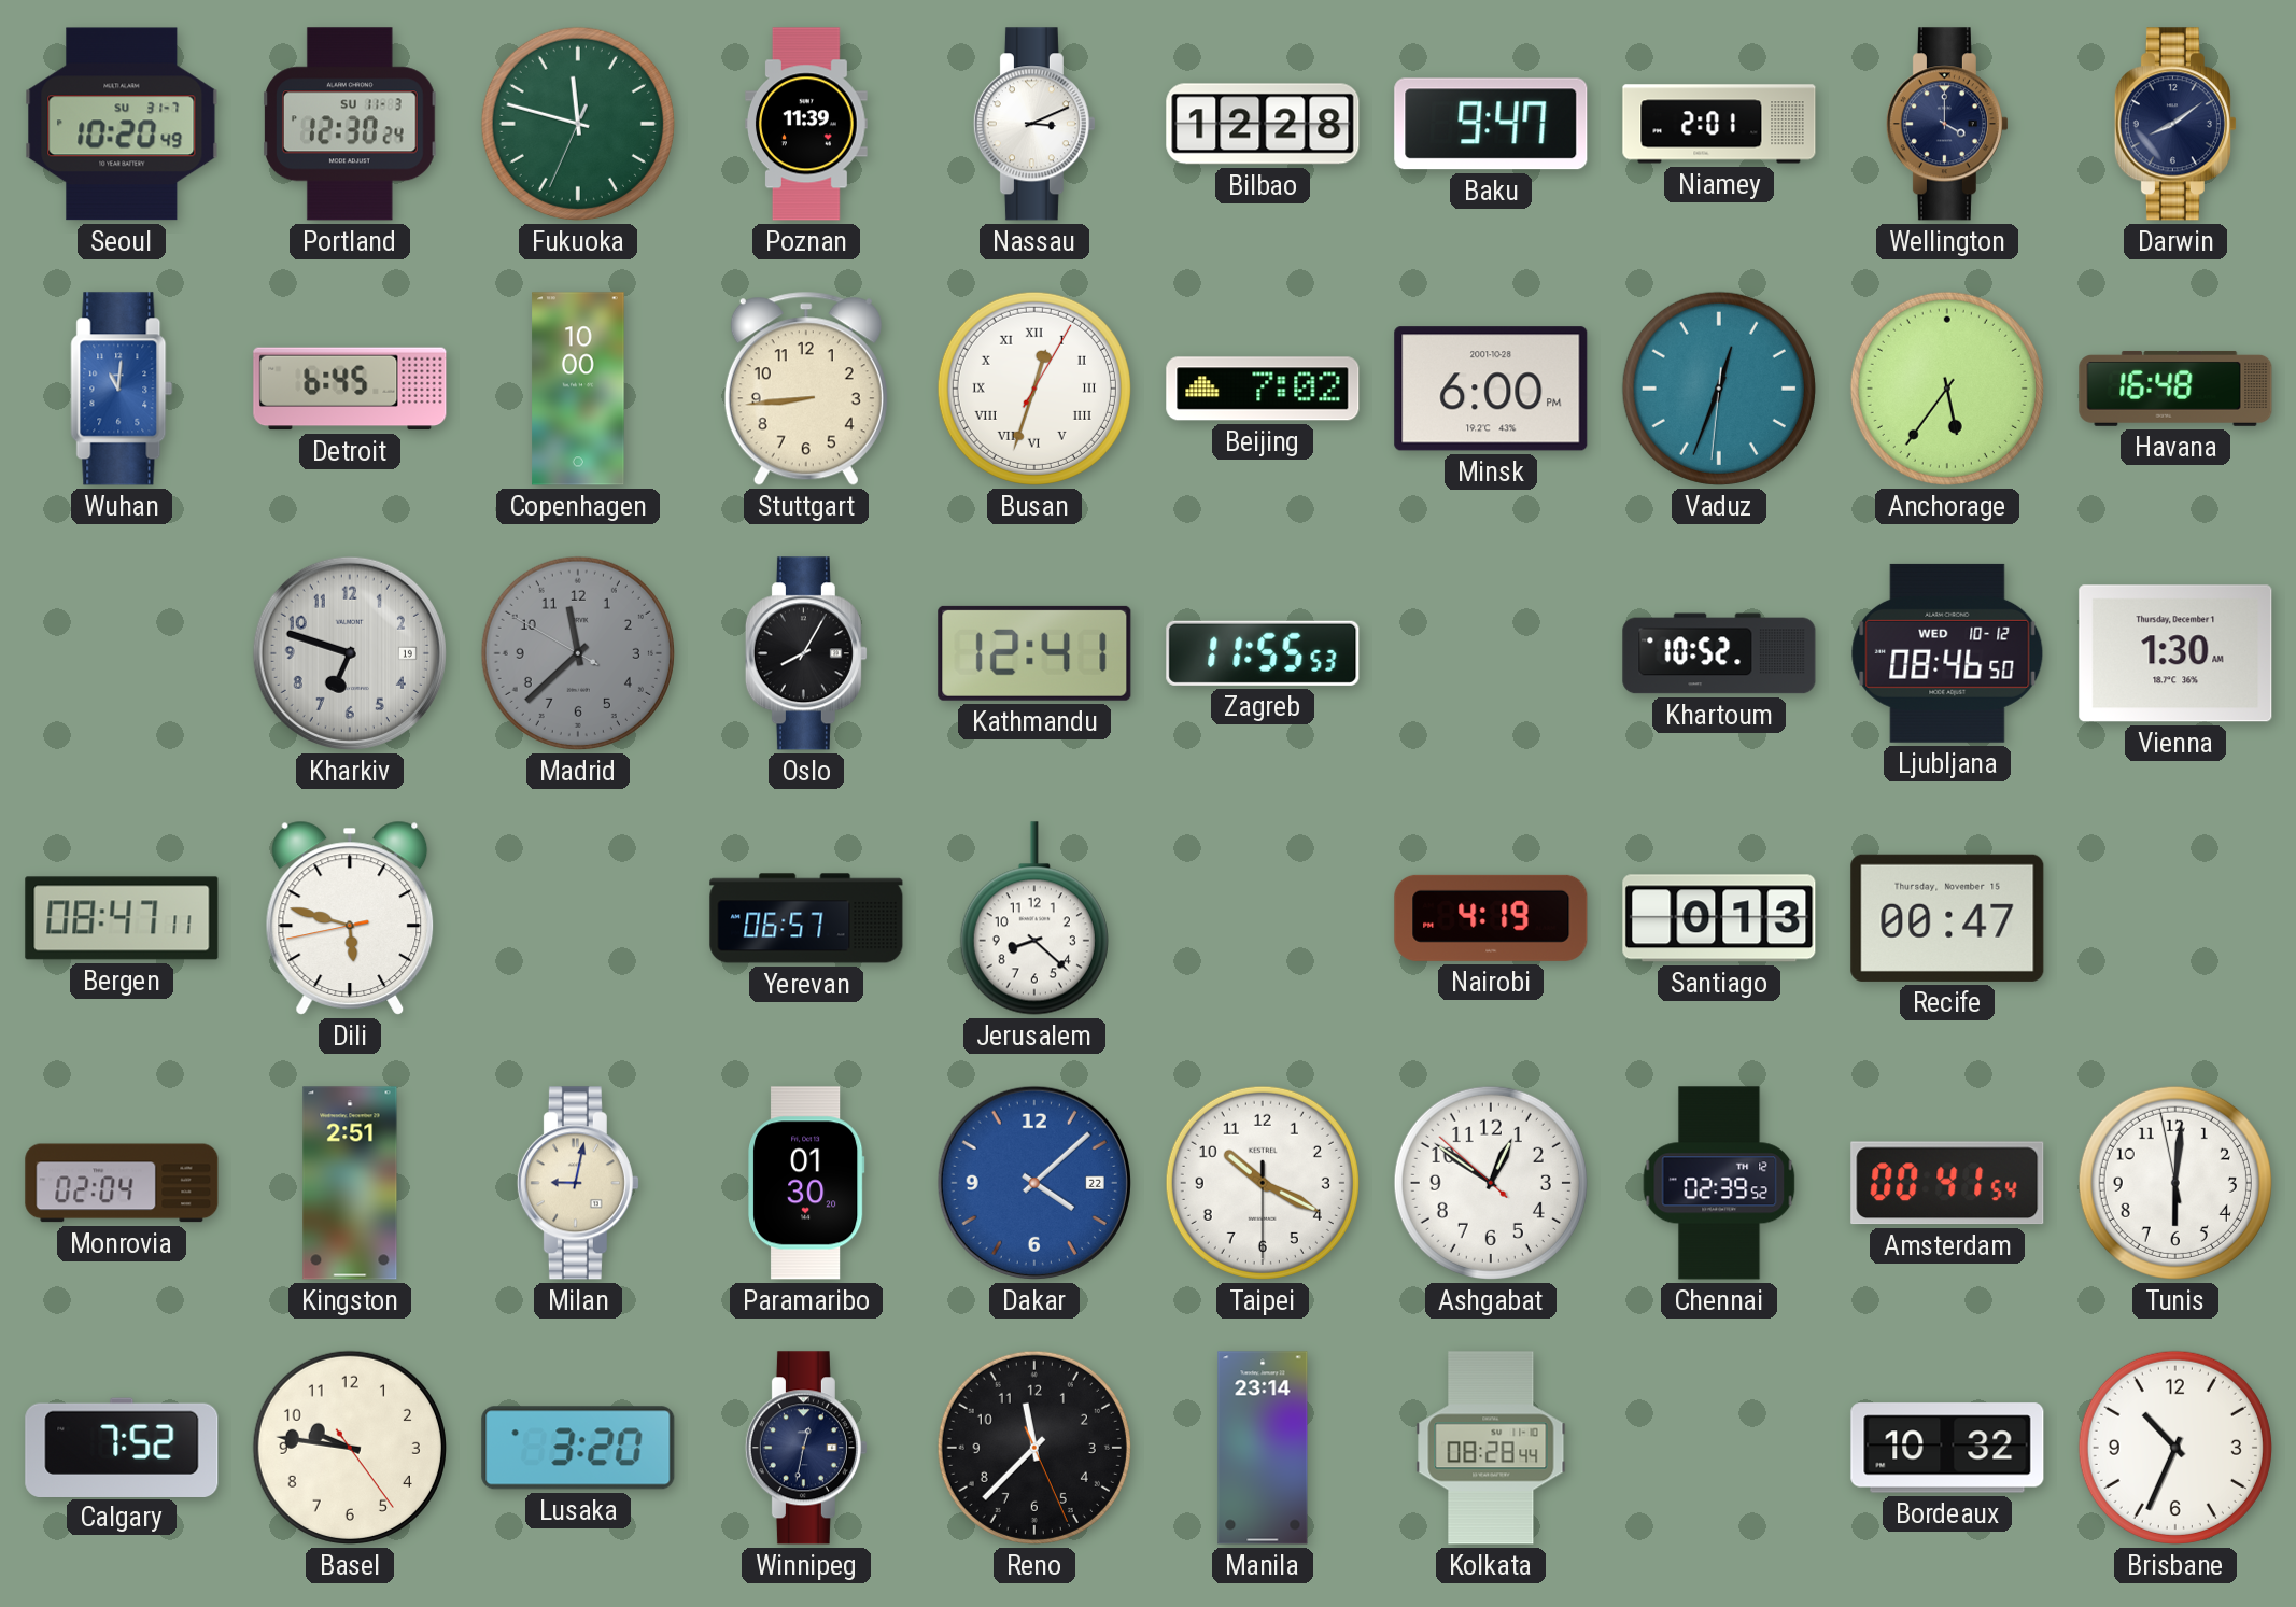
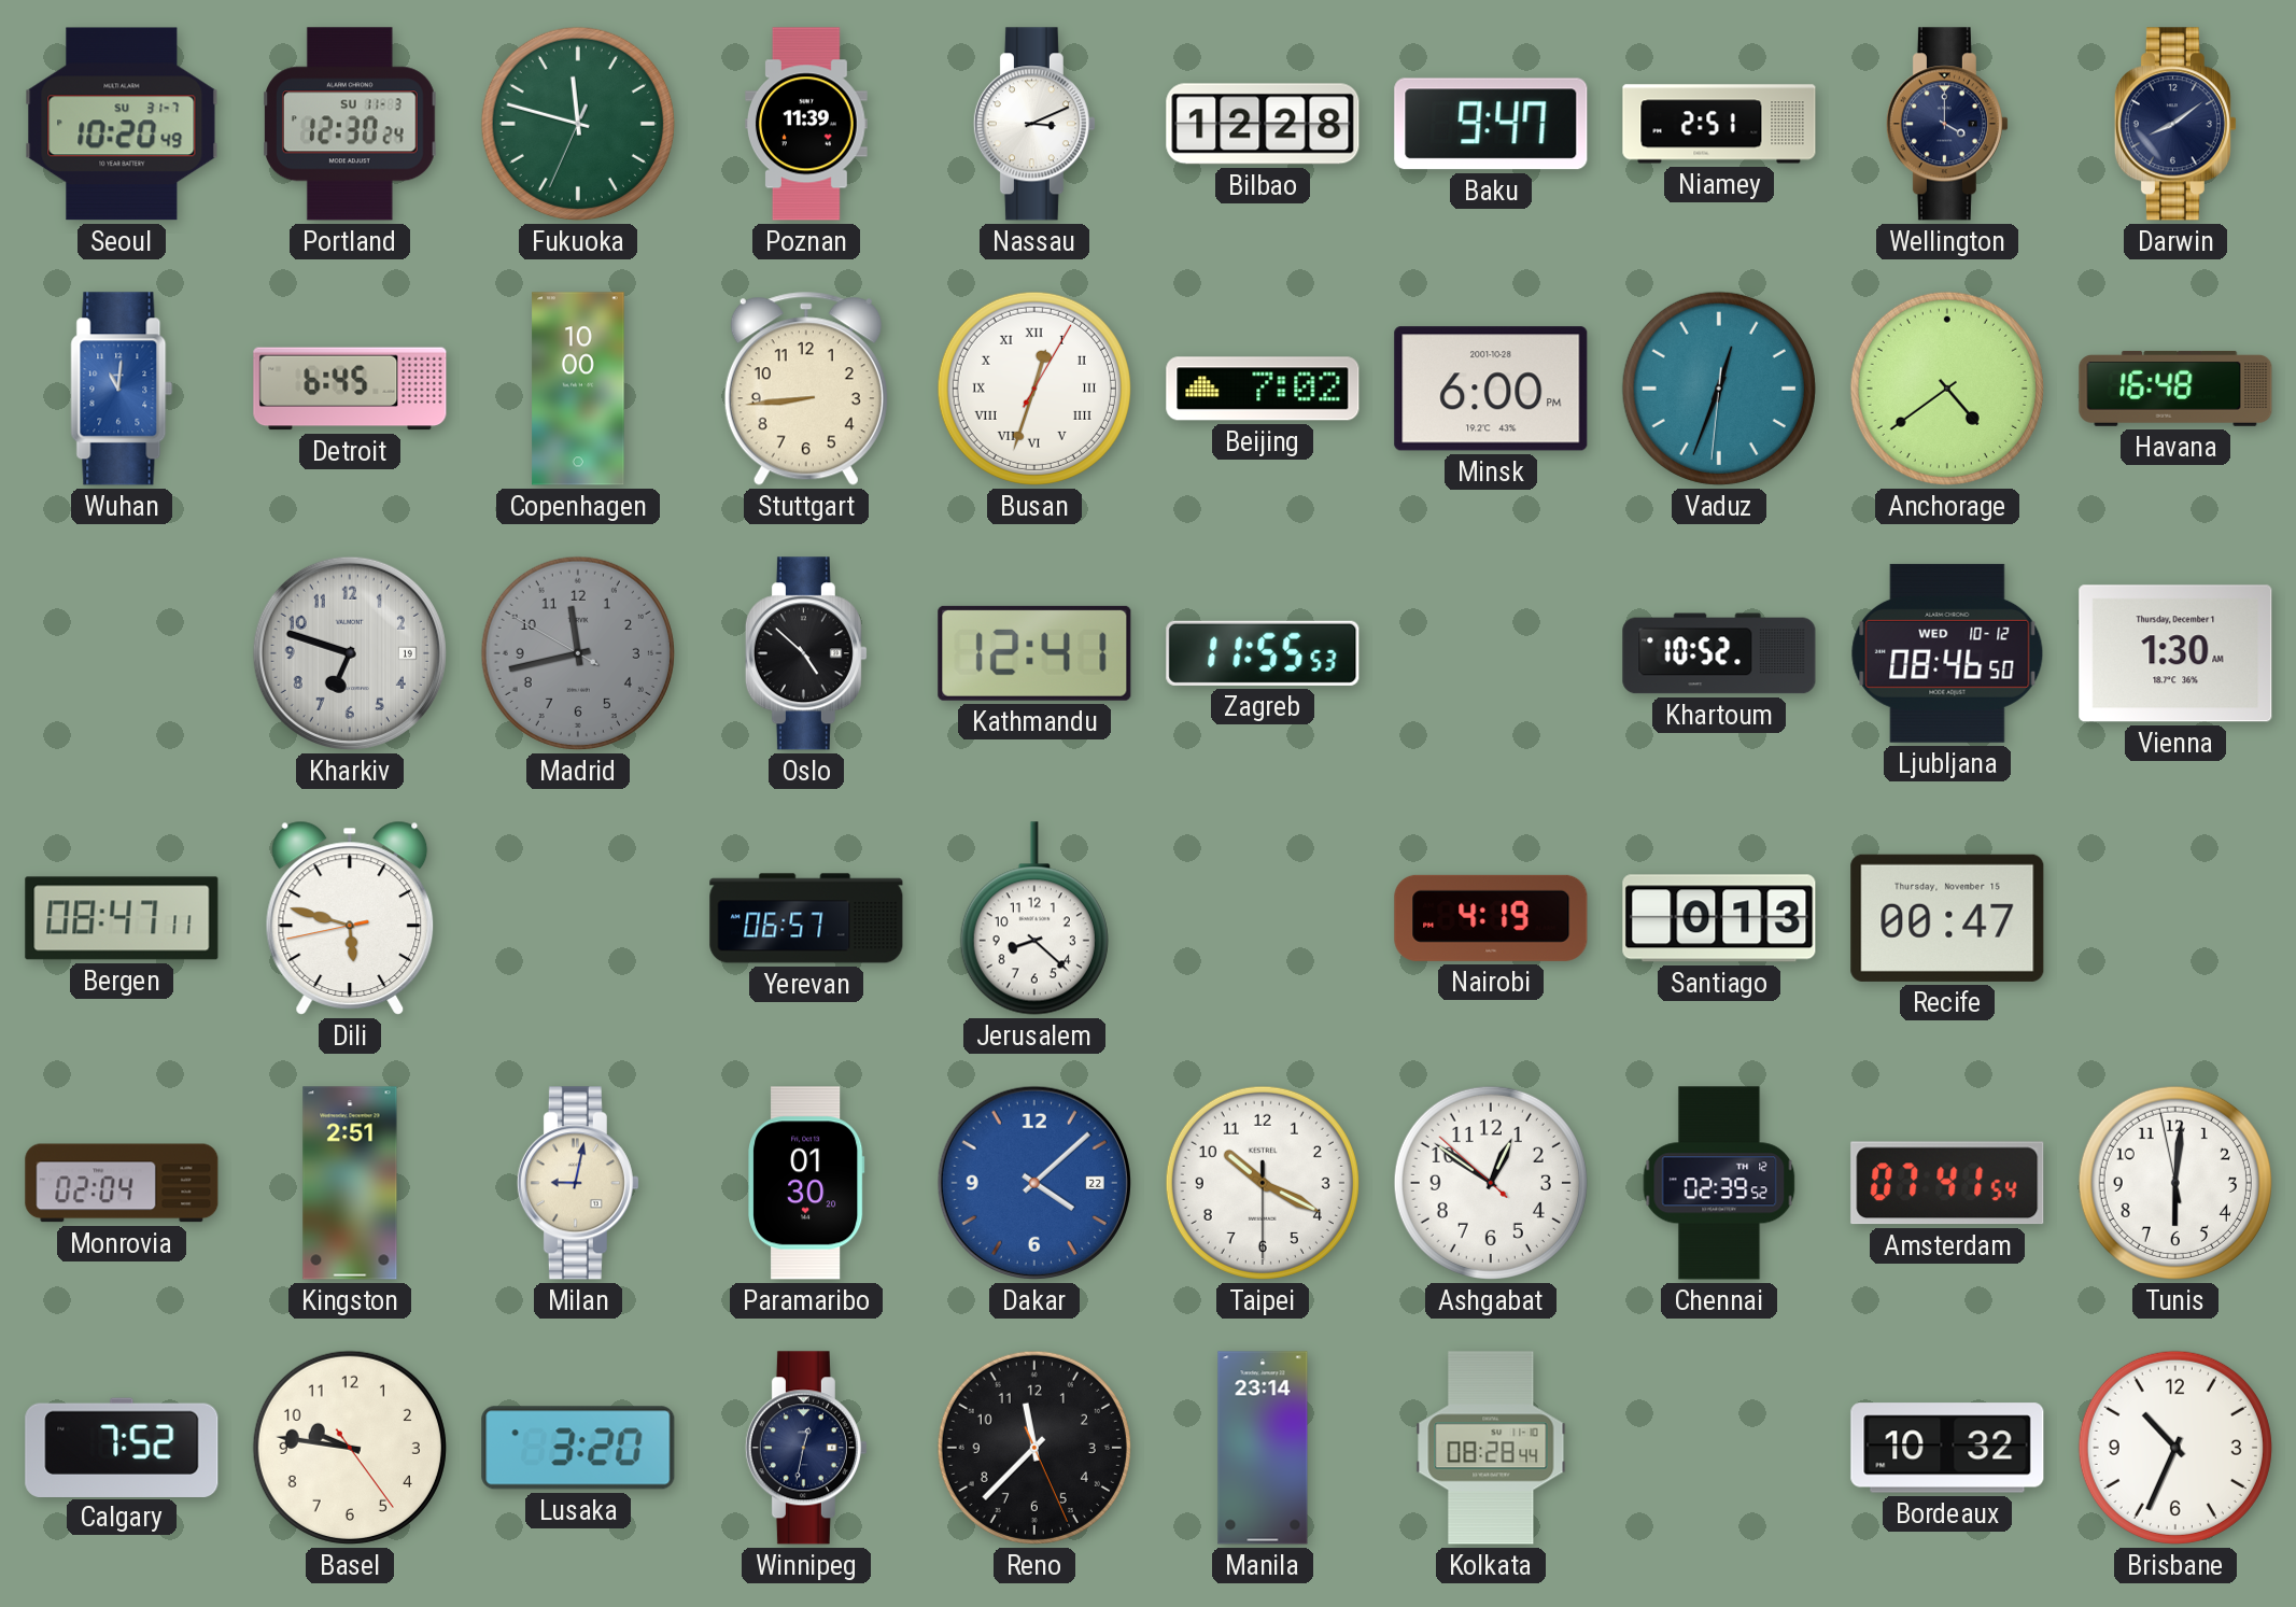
Niamey: 2:01 -> 2:51
Anchorage: 5:36 -> 4:39
Madrid: 11:37 -> 11:42
Oslo: 8:05 -> 4:52
Amsterdam: 00:41 -> 07:41
